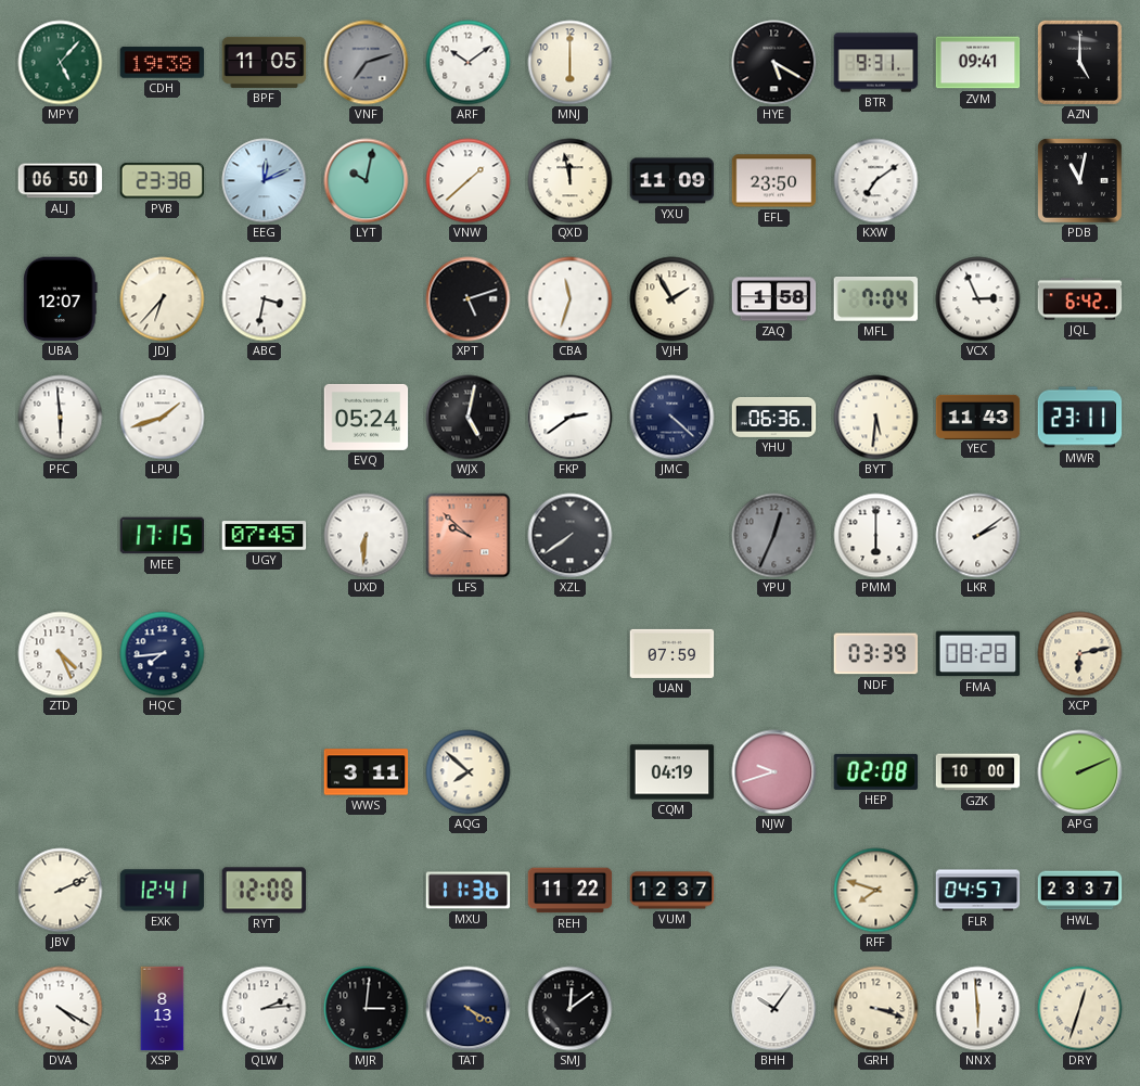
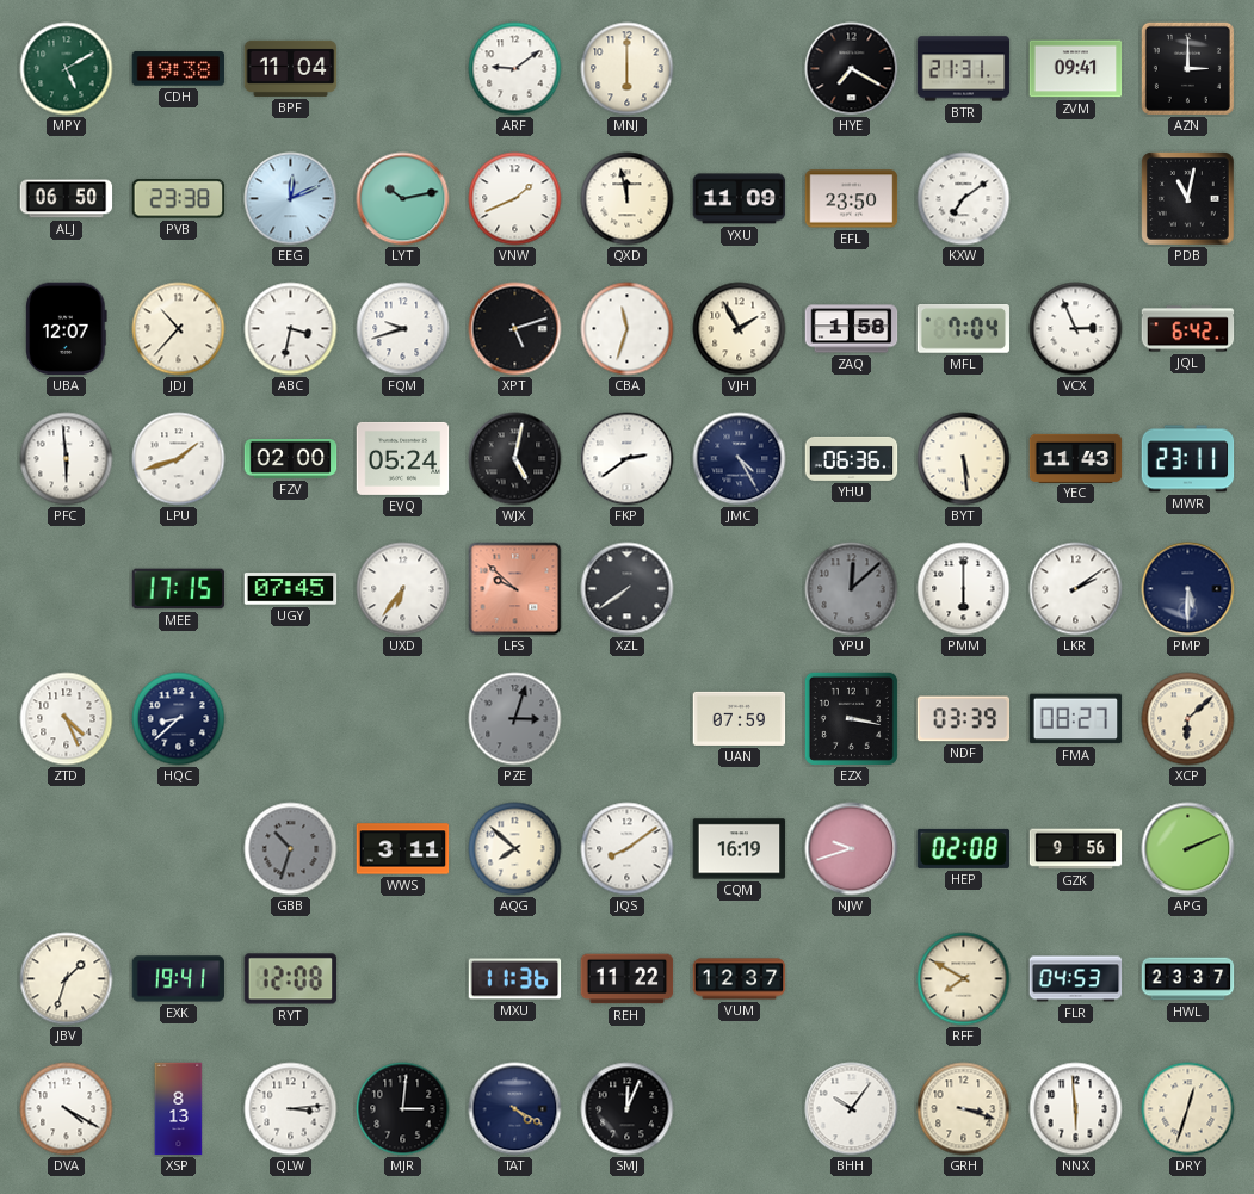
MPY: 5:07 -> 5:10
BPF: 11:05 -> 11:04
VNF: 7:12 -> none
ARF: 10:09 -> 9:09
HYE: 5:20 -> 7:20
BTR: 9:31 -> 21:31
AZN: 5:00 -> 3:00
LYT: 10:02 -> 10:13
VNW: 1:38 -> 1:41
JDJ: 6:37 -> 10:37
FQM: none -> 9:42
FZV: none -> 02:00
JMC: 4:22 -> 4:25
BYT: 5:31 -> 5:29
UXD: 6:31 -> 6:36
YPU: 12:34 -> 12:08
PMP: none -> 5:30
HQC: 7:44 -> 8:38
PZE: none -> 3:03
EZX: none -> 3:17
FMA: 08:28 -> 08:27
XCP: 6:13 -> 6:08
GBB: none -> 10:33
JQS: none -> 8:09
CQM: 04:19 -> 16:19
GZK: 10:00 -> 9:56
JBV: 2:11 -> 1:33
EXK: 12:41 -> 19:41
RFF: 7:48 -> 7:50
FLR: 04:57 -> 04:53
QLW: 2:14 -> 3:14
SMJ: 12:09 -> 12:04
